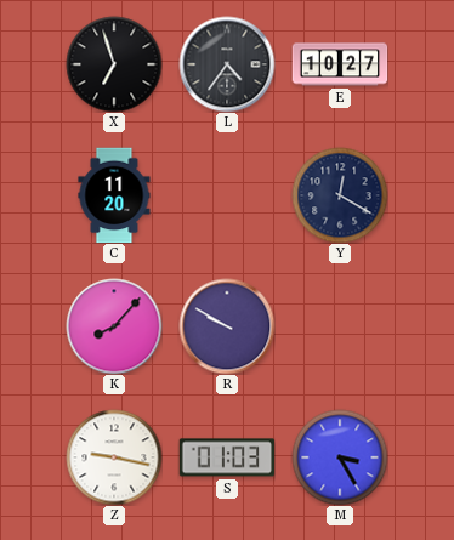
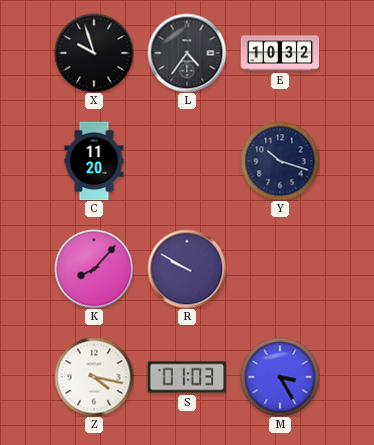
X: 6:57 -> 9:57
E: 10:27 -> 10:32
Y: 12:20 -> 10:18
Z: 9:17 -> 4:17
